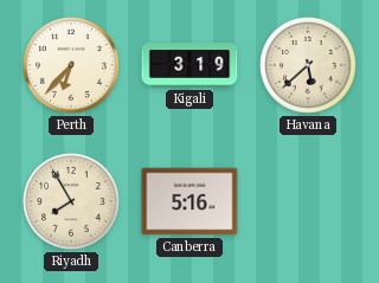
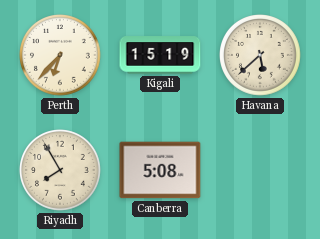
Kigali: 3:19 -> 15:19
Canberra: 5:16 -> 5:08
